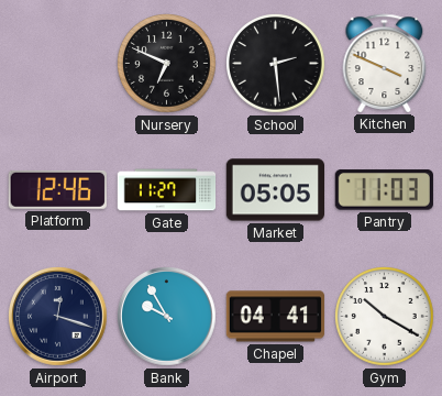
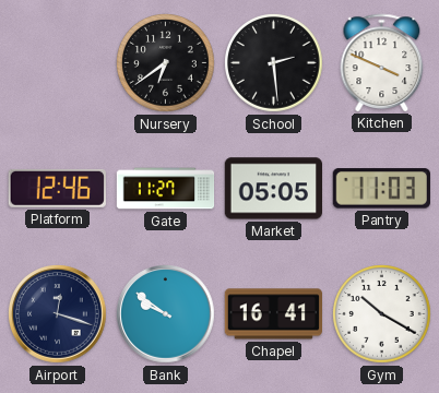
Nursery: 6:49 -> 6:39
Bank: 9:55 -> 9:51
Chapel: 04:41 -> 16:41
